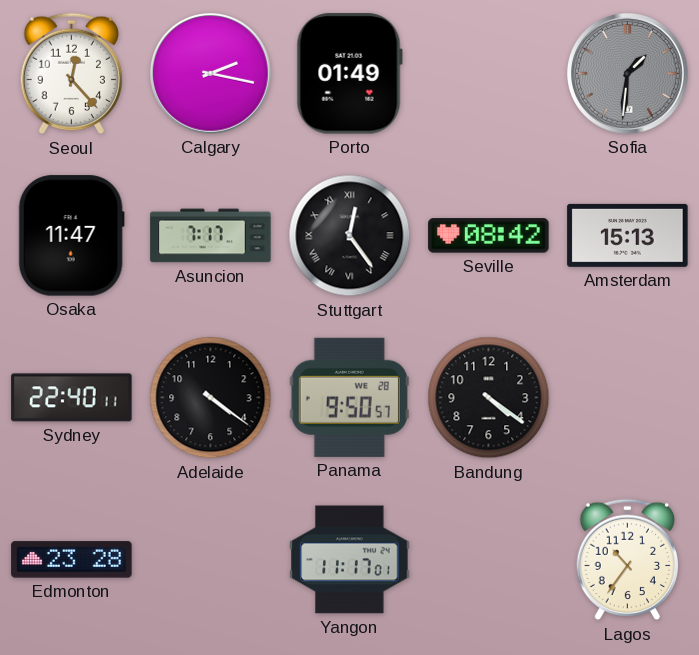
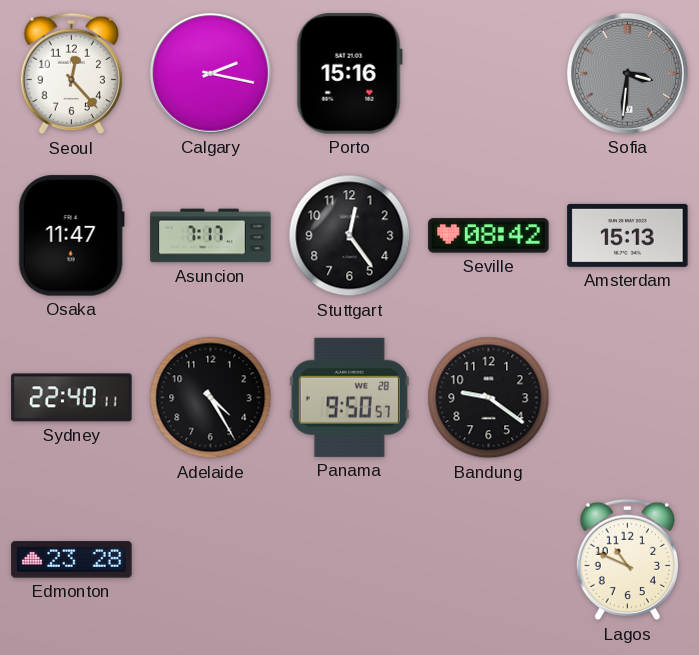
Porto: 01:49 -> 15:16
Sofia: 1:31 -> 3:31
Stuttgart numerals: Roman -> Arabic
Adelaide: 4:21 -> 4:25
Bandung: 4:21 -> 9:21
Yangon: 11:17 -> none
Lagos: 10:36 -> 10:49
